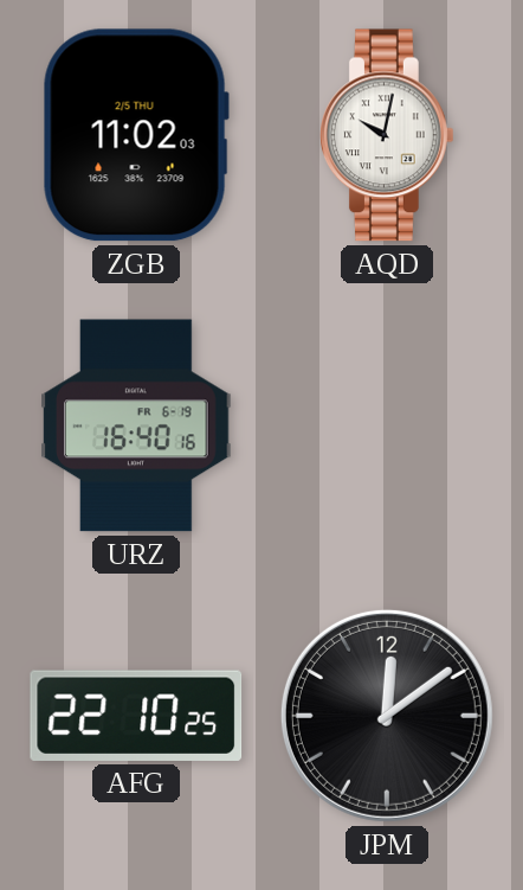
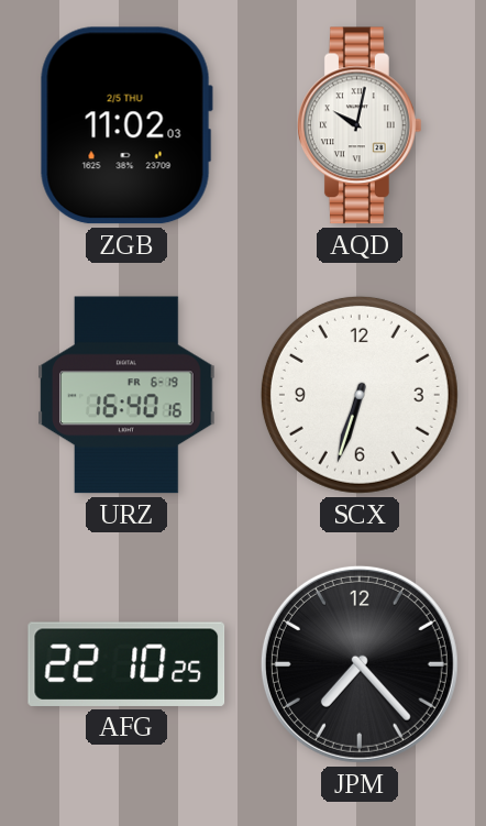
SCX: none -> 6:33
JPM: 12:09 -> 7:23
